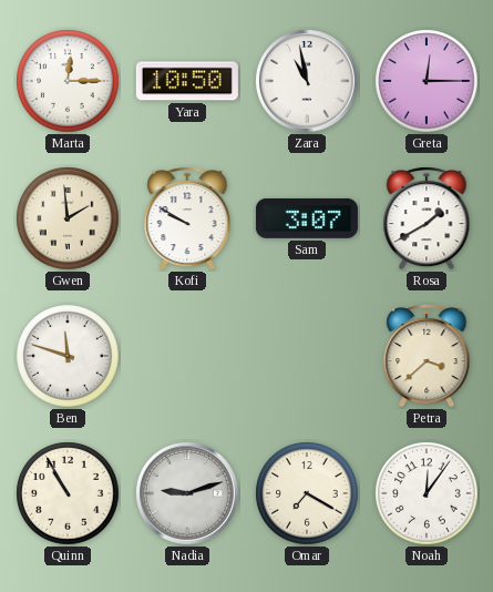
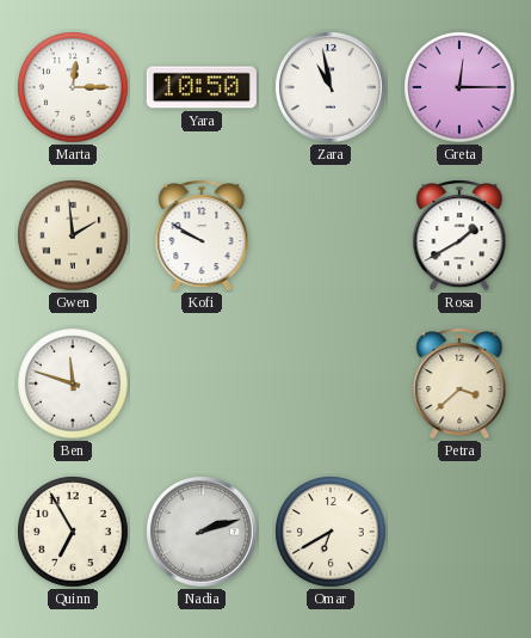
Sam: 3:07 -> none
Quinn: 10:55 -> 6:55
Nadia: 9:12 -> 2:12
Omar: 7:20 -> 6:40
Noah: 12:06 -> none
